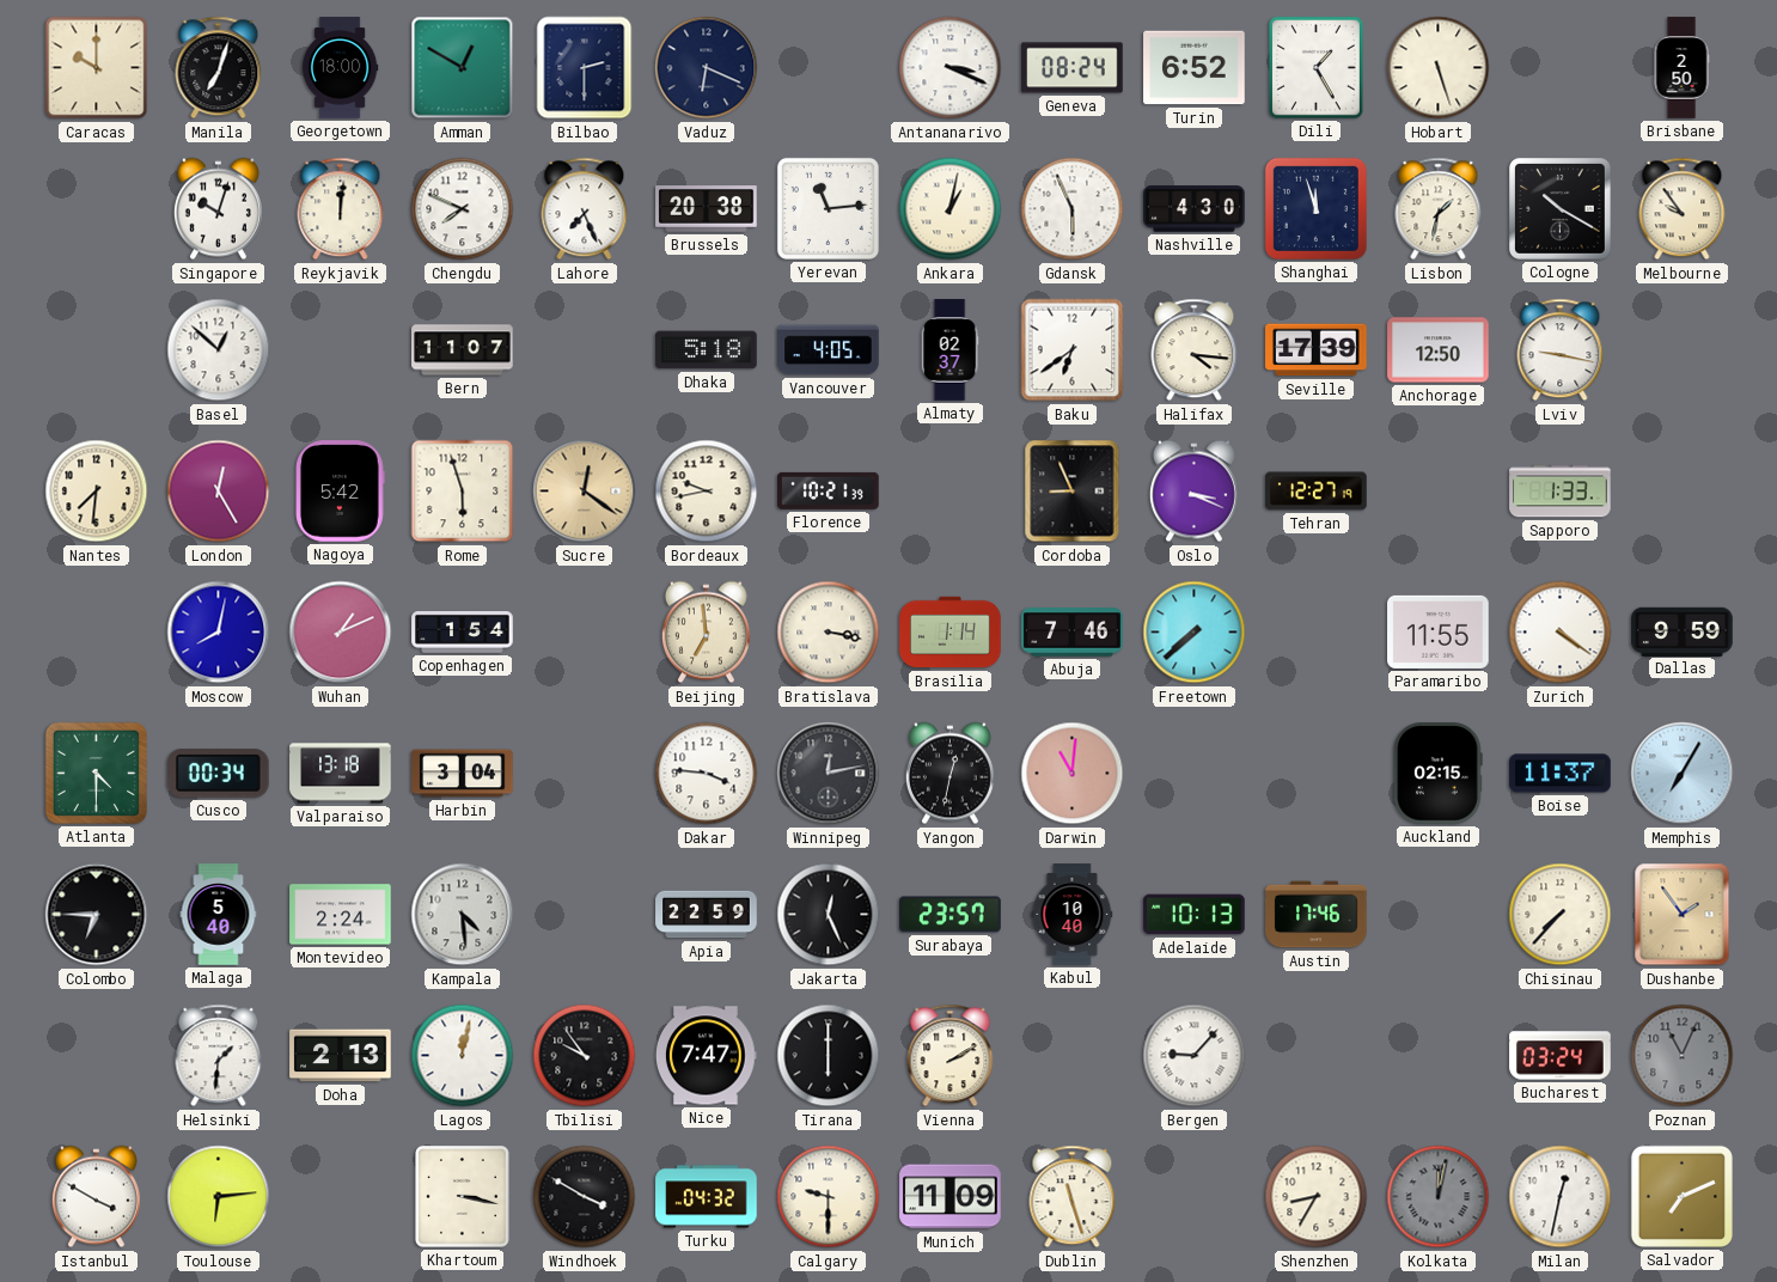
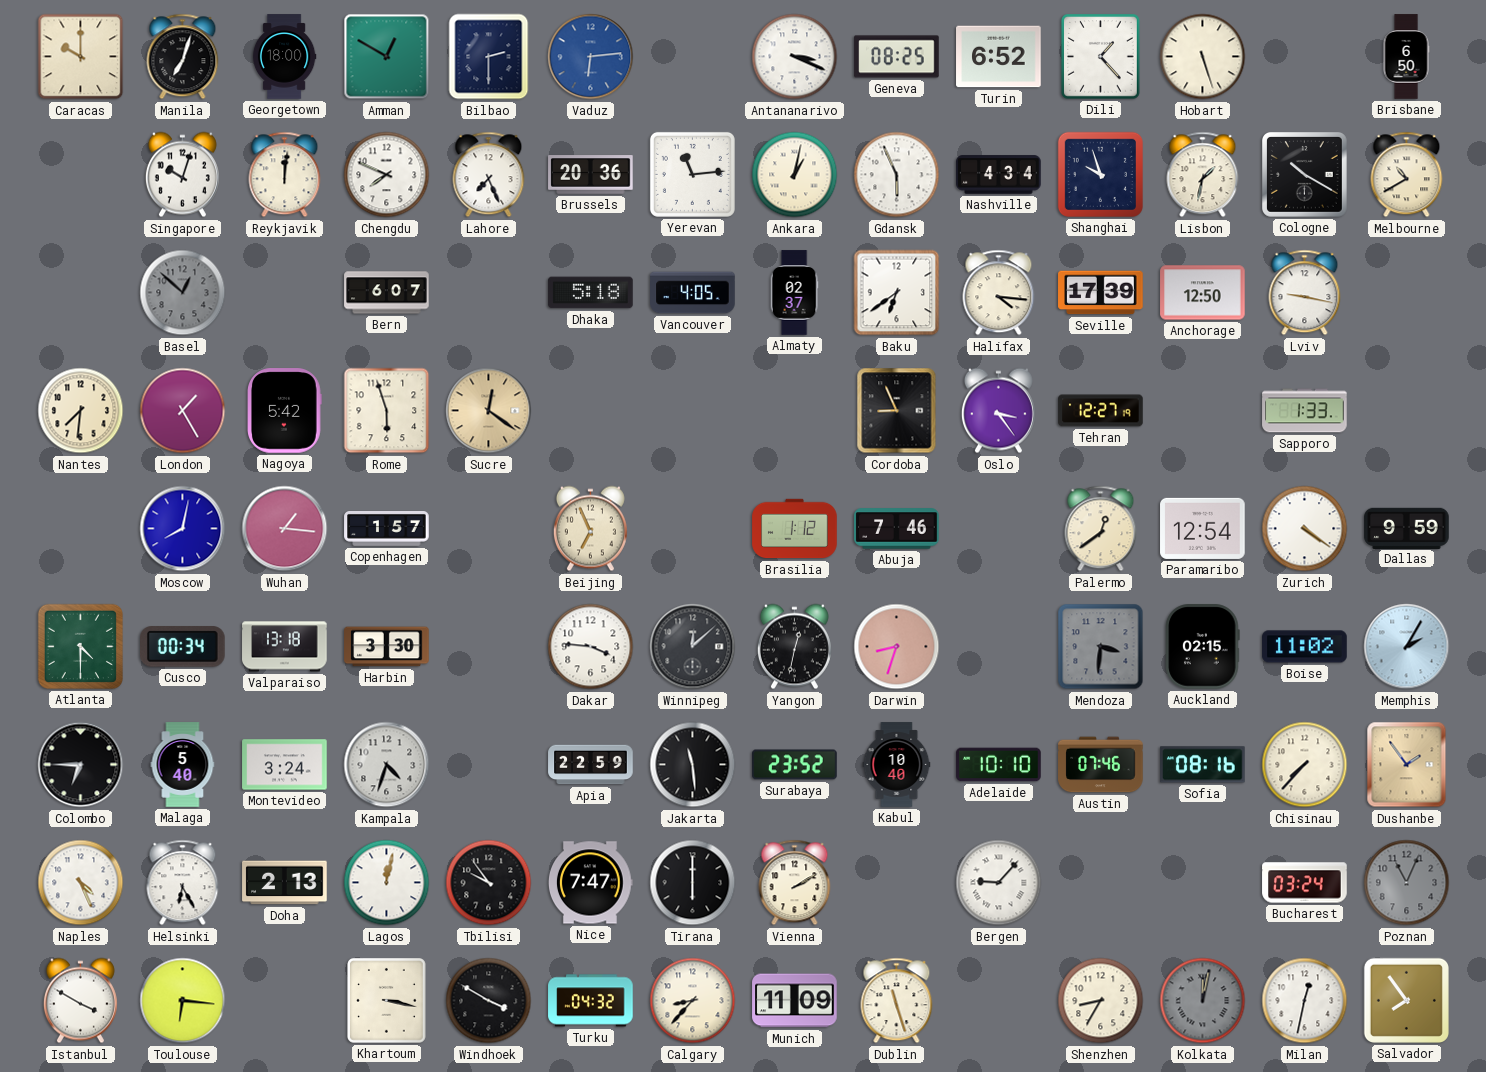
Vaduz: 6:19 -> 6:14
Vaduz dial: navy -> blue
Geneva: 08:24 -> 08:25
Dili: 1:25 -> 1:23
Brisbane: 2:50 -> 6:50
Brussels: 20:38 -> 20:36
Nashville: 4:30 -> 4:34
Shanghai: 11:57 -> 9:57
Melbourne: 9:54 -> 10:40
Basel dial: white -> grey
Bern: 11:07 -> 6:07
London: 12:25 -> 1:25
Bordeaux: 9:43 -> none
Florence: 10:21 -> none
Oslo: 3:19 -> 3:24
Wuhan: 1:11 -> 1:16
Copenhagen: 1:54 -> 1:57
Beijing: 6:59 -> 6:56
Bratislava: 3:17 -> none
Brasilia: 1:14 -> 1:12
Freetown: 7:38 -> none
Palermo: none -> 12:39
Paramaribo: 11:55 -> 12:54
Harbin: 3:04 -> 3:30
Winnipeg: 12:13 -> 12:08
Darwin: 11:01 -> 8:33
Mendoza: none -> 3:31
Boise: 11:37 -> 11:02
Memphis: 7:05 -> 2:05
Montevideo: 2:24 -> 3:24
Kampala: 4:29 -> 4:33
Jakarta: 12:26 -> 11:29
Surabaya: 23:57 -> 23:52
Adelaide: 10:13 -> 10:10
Austin: 17:46 -> 07:46
Sofia: none -> 08:16
Naples: none -> 4:26
Helsinki: 1:31 -> 6:25
Toulouse: 6:14 -> 6:16
Calgary: 9:30 -> 8:37
Salvador: 7:11 -> 7:54
